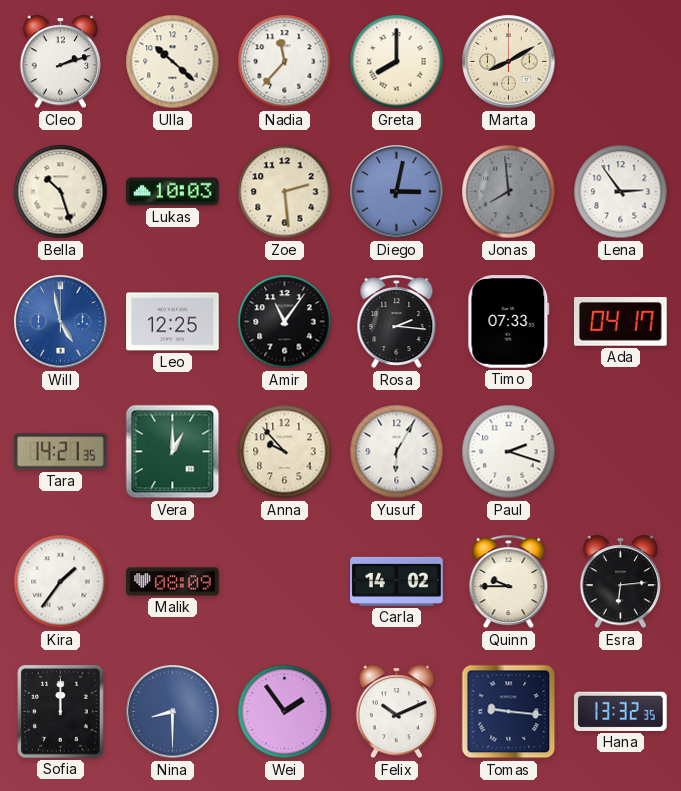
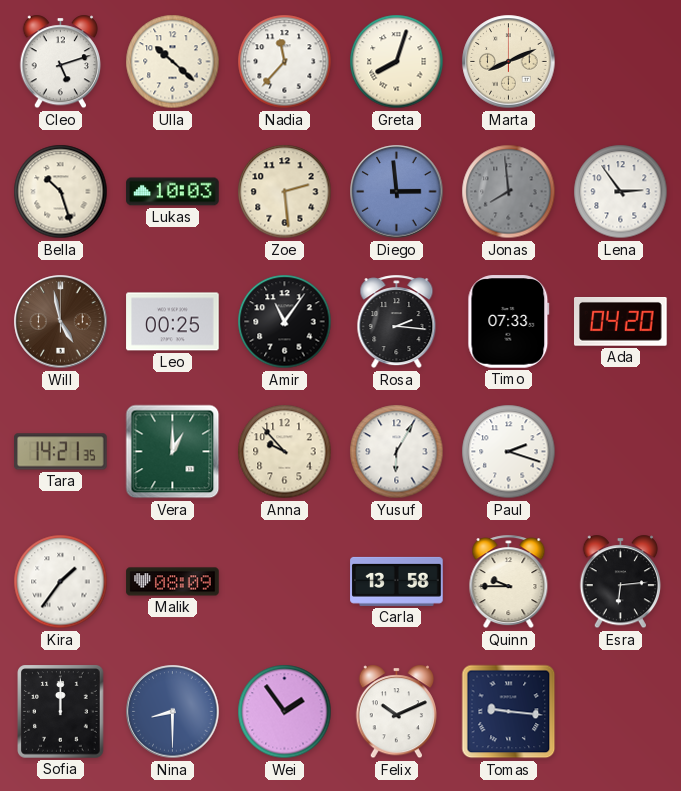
Cleo: 2:12 -> 5:12
Greta: 8:00 -> 8:03
Marta: 8:10 -> 8:11
Diego: 3:02 -> 2:59
Will dial: blue -> brown
Leo: 12:25 -> 00:25
Ada: 04:17 -> 04:20
Carla: 14:02 -> 13:58
Hana: 13:32 -> none
